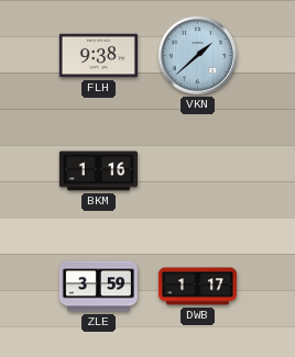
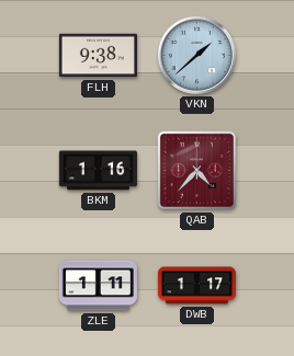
QAB: none -> 4:37
ZLE: 3:59 -> 1:11
